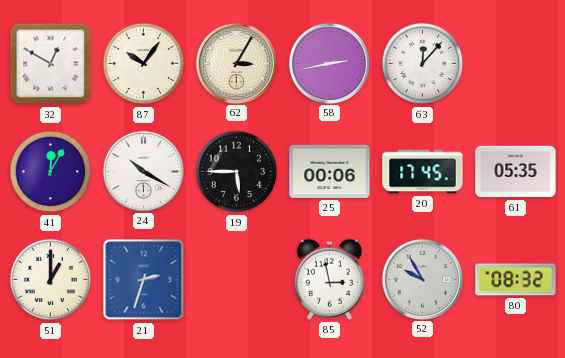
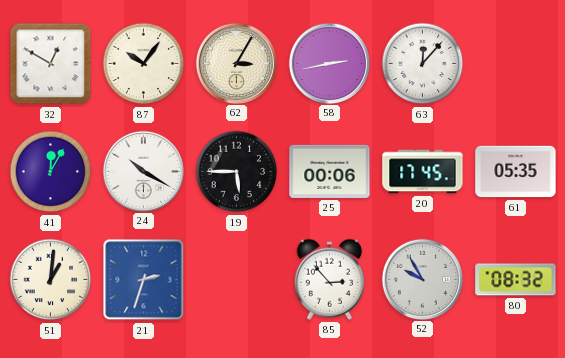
51: 1:00 -> 1:01
85: 2:58 -> 2:53
